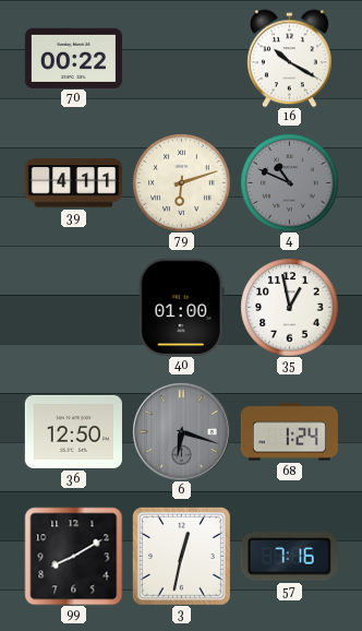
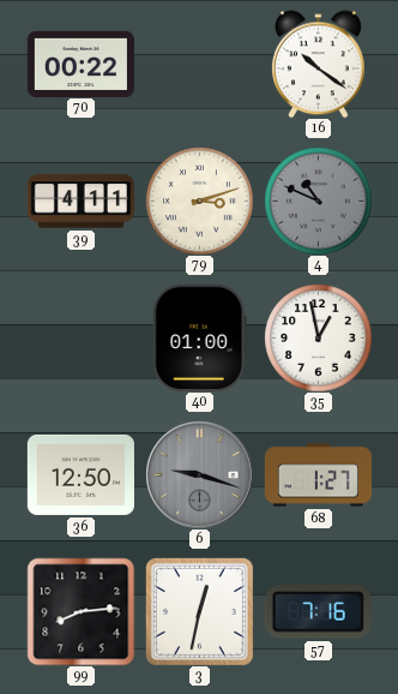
16: 10:20 -> 10:21
79: 6:12 -> 3:12
6: 6:18 -> 9:18
68: 1:24 -> 1:27
99: 8:10 -> 8:14
